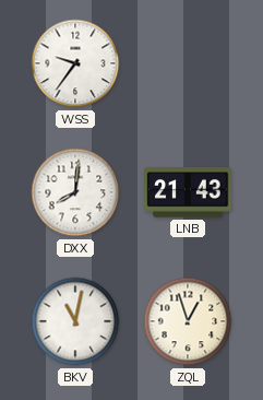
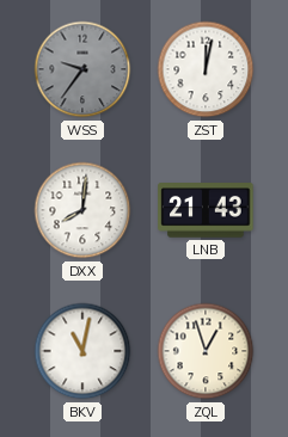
WSS dial: white -> grey
ZST: none -> 12:02
